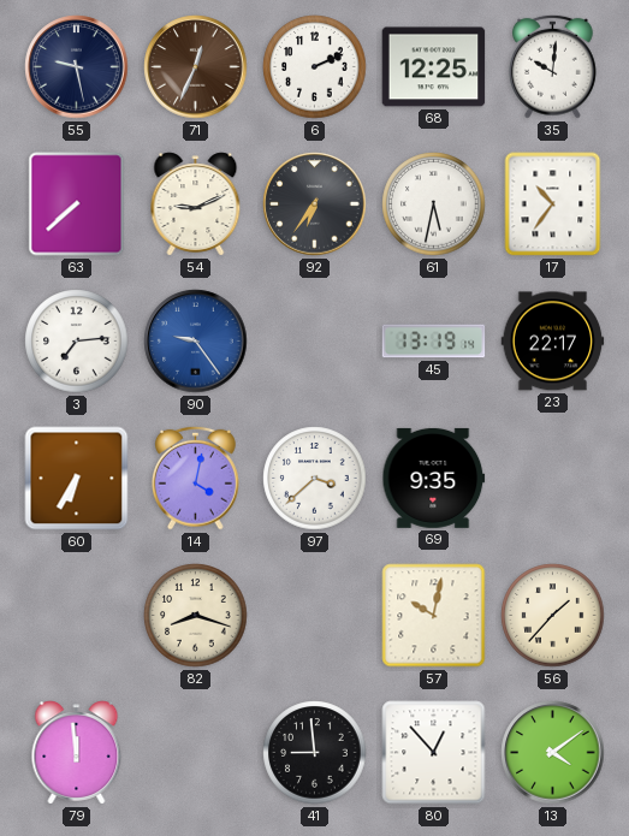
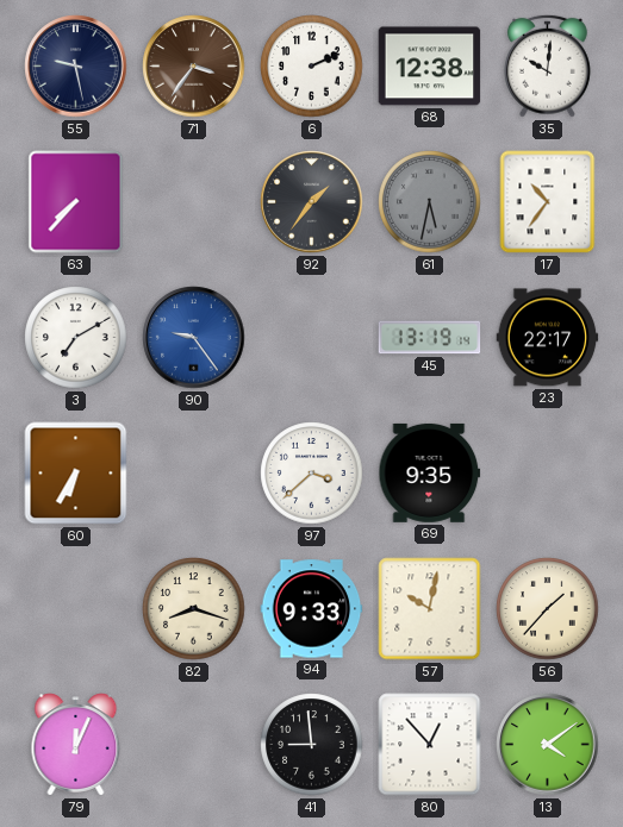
71: 12:34 -> 3:36
68: 12:25 -> 12:38
63: 7:38 -> 7:37
54: 9:11 -> none
92: 6:36 -> 1:36
61 dial: white -> grey
3: 7:14 -> 7:10
14: 4:02 -> none
94: none -> 9:33
79: 11:59 -> 12:04
